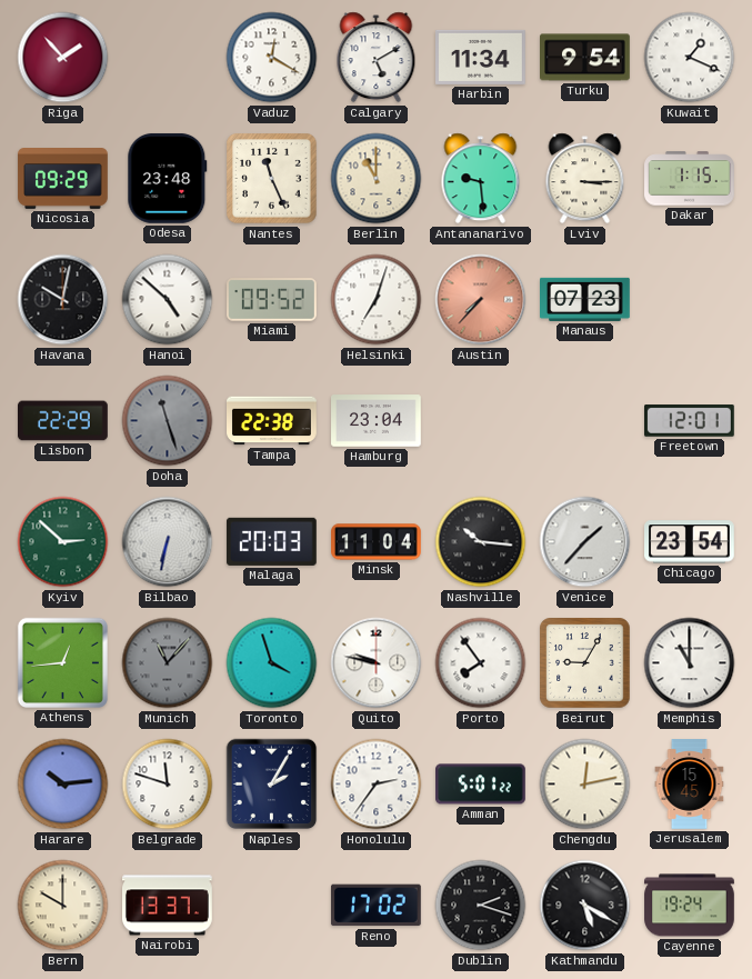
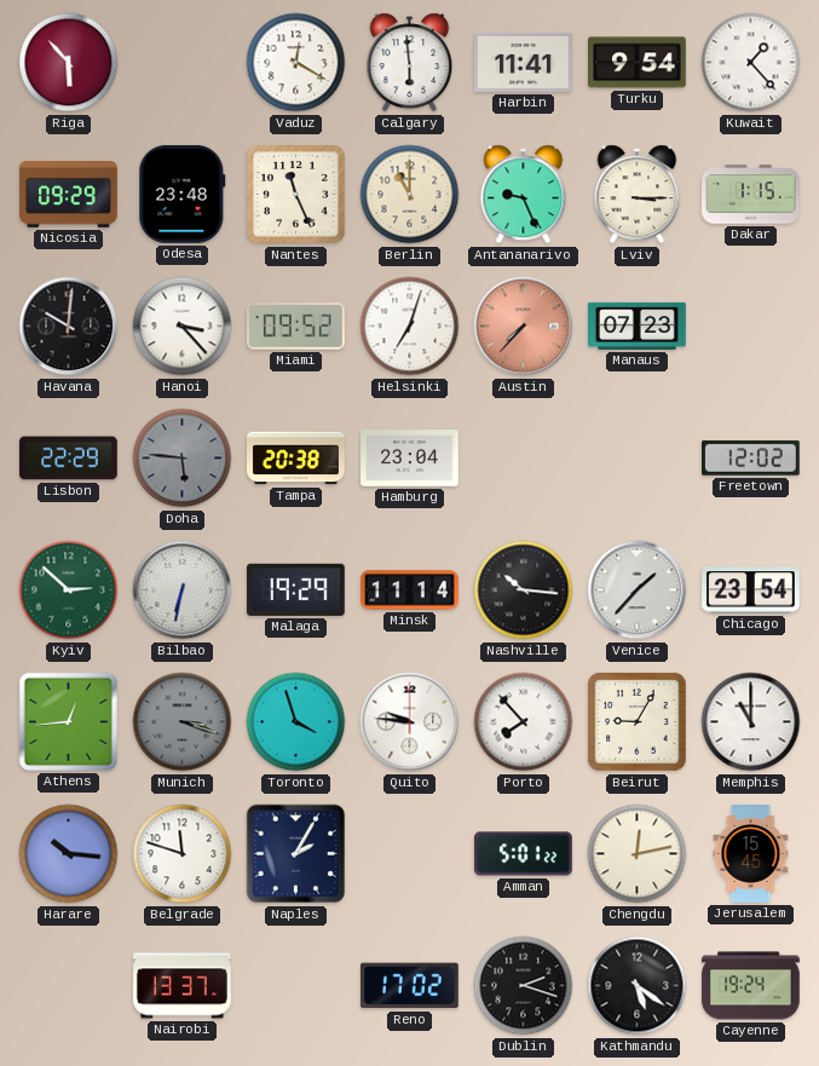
Riga: 1:53 -> 5:53
Calgary: 5:10 -> 5:59
Harbin: 11:34 -> 11:41
Kuwait: 1:19 -> 1:23
Antananarivo: 9:29 -> 9:26
Havana: 10:02 -> 10:01
Hanoi: 4:52 -> 3:23
Doha: 11:27 -> 5:46
Tampa: 22:38 -> 20:38
Freetown: 12:01 -> 12:02
Malaga: 20:03 -> 19:29
Minsk: 11:04 -> 11:14
Munich: 11:07 -> 3:18
Quito: 9:47 -> 9:46
Porto: 7:54 -> 7:53
Harare: 10:14 -> 10:16
Honolulu: 2:36 -> none
Bern: 10:00 -> none
Kathmandu: 5:20 -> 5:21
